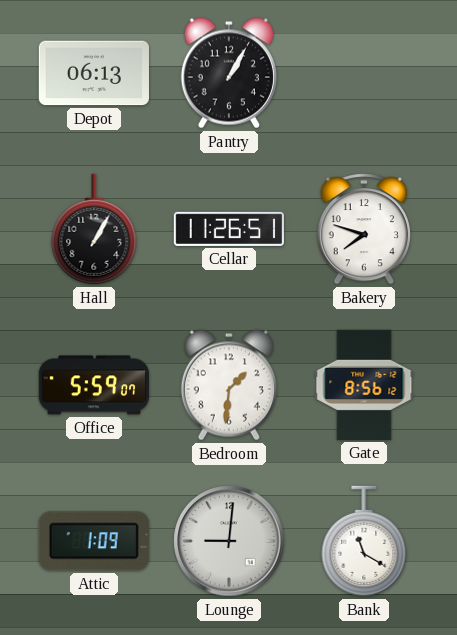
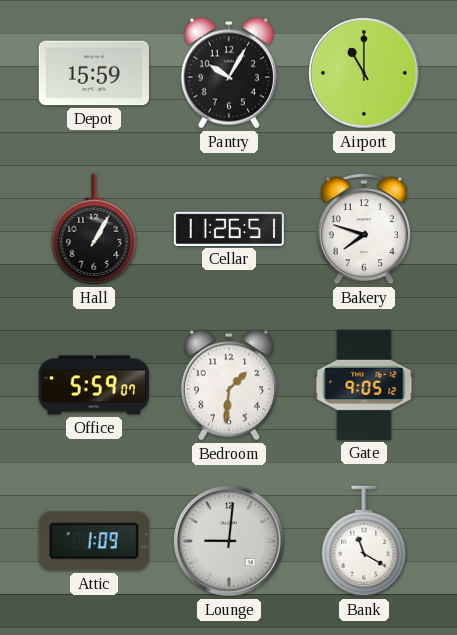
Depot: 06:13 -> 15:59
Pantry: 1:05 -> 10:05
Airport: none -> 11:00
Gate: 8:56 -> 9:05
